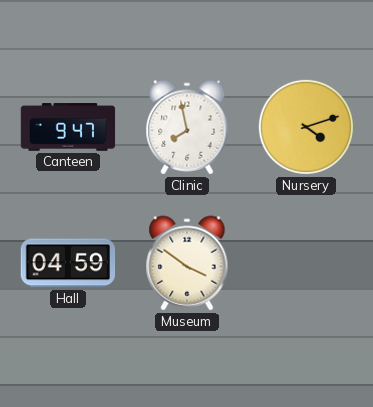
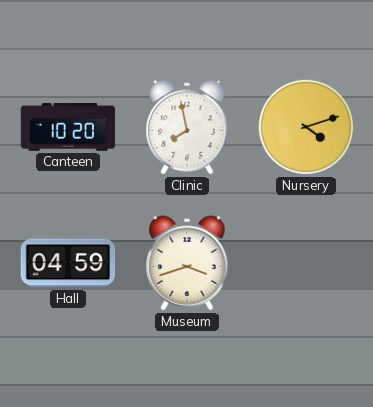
Canteen: 9:47 -> 10:20
Museum: 3:51 -> 3:42
